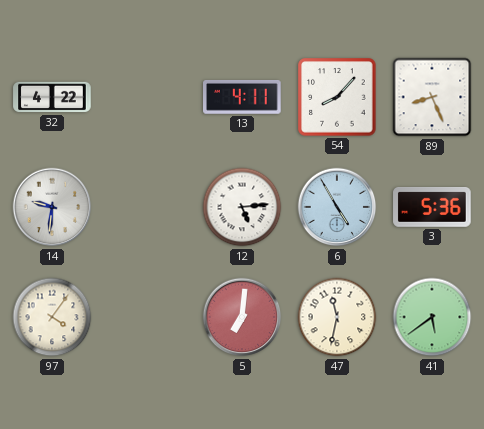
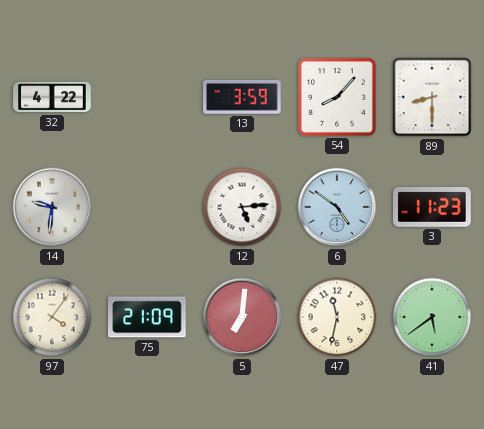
13: 4:11 -> 3:59
89: 8:26 -> 8:30
6: 4:55 -> 4:51
3: 5:36 -> 11:23
75: none -> 21:09
